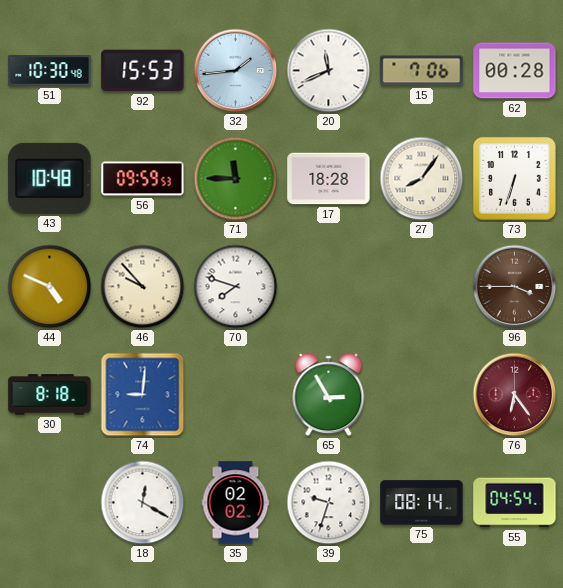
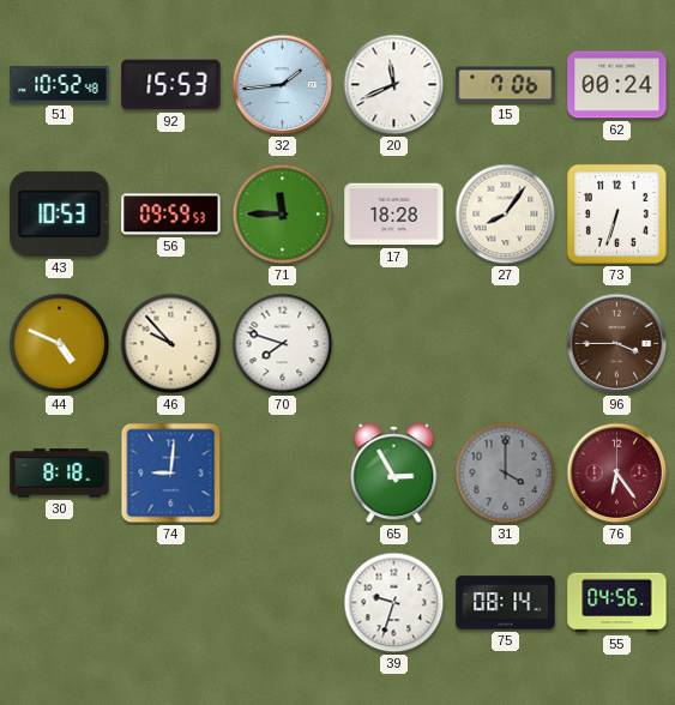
51: 10:30 -> 10:52
62: 00:28 -> 00:24
43: 10:48 -> 10:53
31: none -> 4:00
18: 12:20 -> none
35: 02:02 -> none
55: 04:54 -> 04:56
